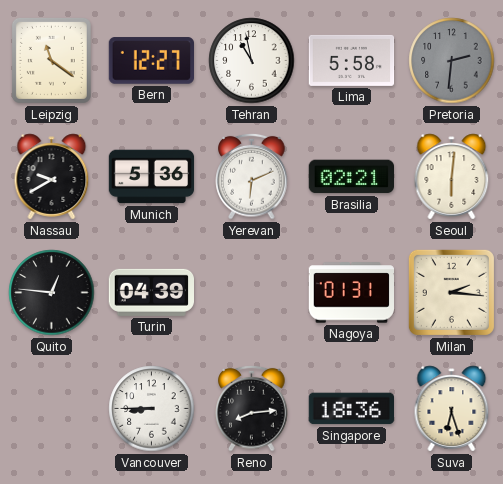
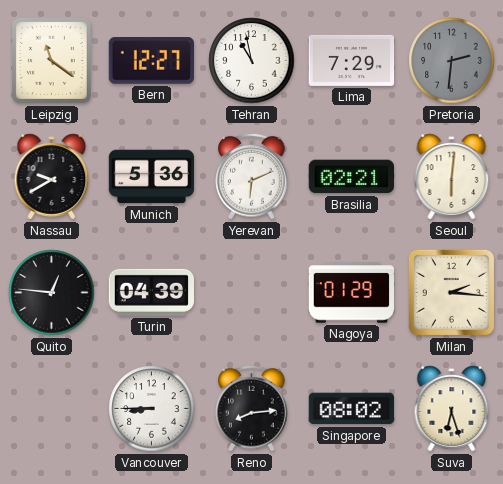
Lima: 5:58 -> 7:29
Nagoya: 01:31 -> 01:29
Singapore: 18:36 -> 08:02
